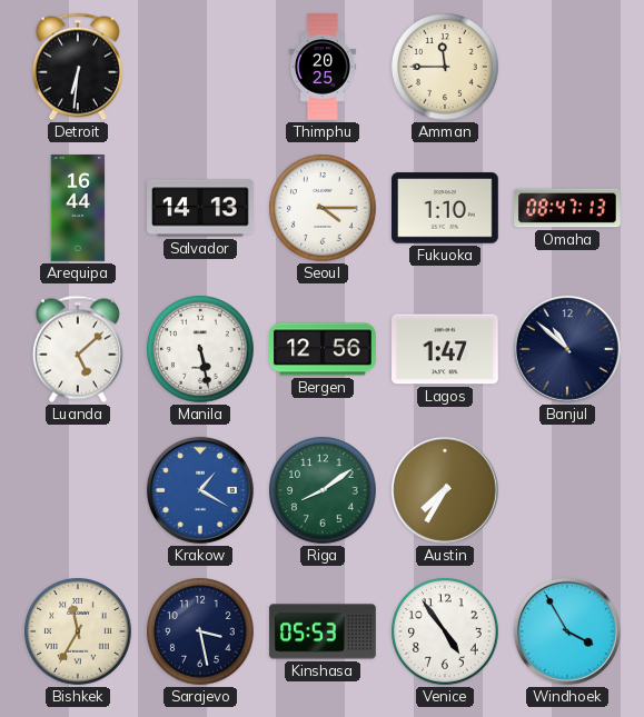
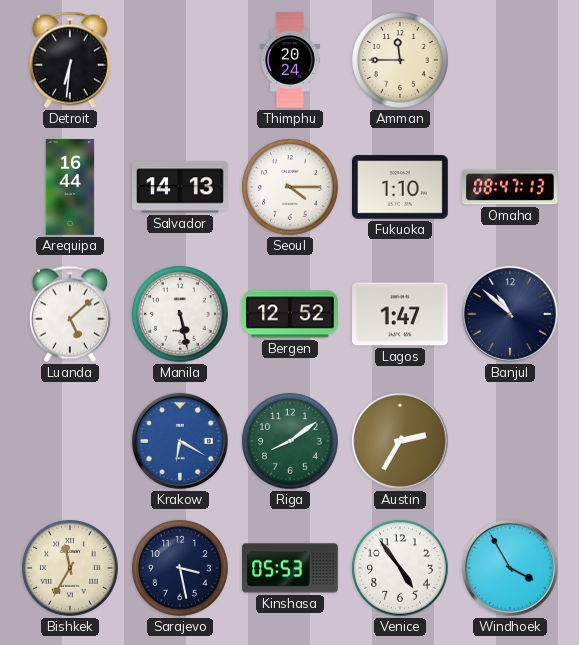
Thimphu: 20:25 -> 20:24
Bergen: 12:56 -> 12:52
Krakow: 1:20 -> 6:20
Austin: 7:35 -> 2:35
